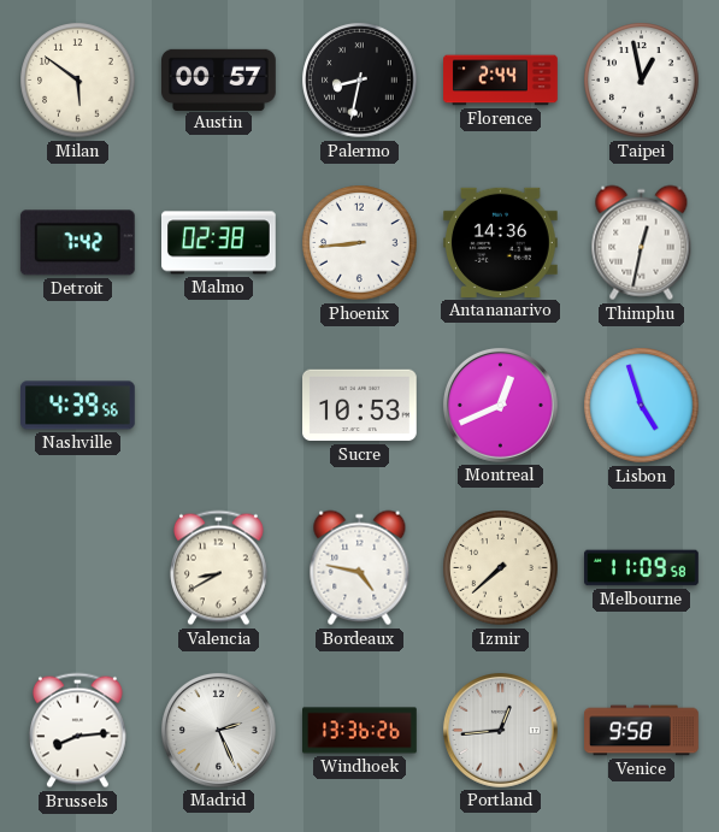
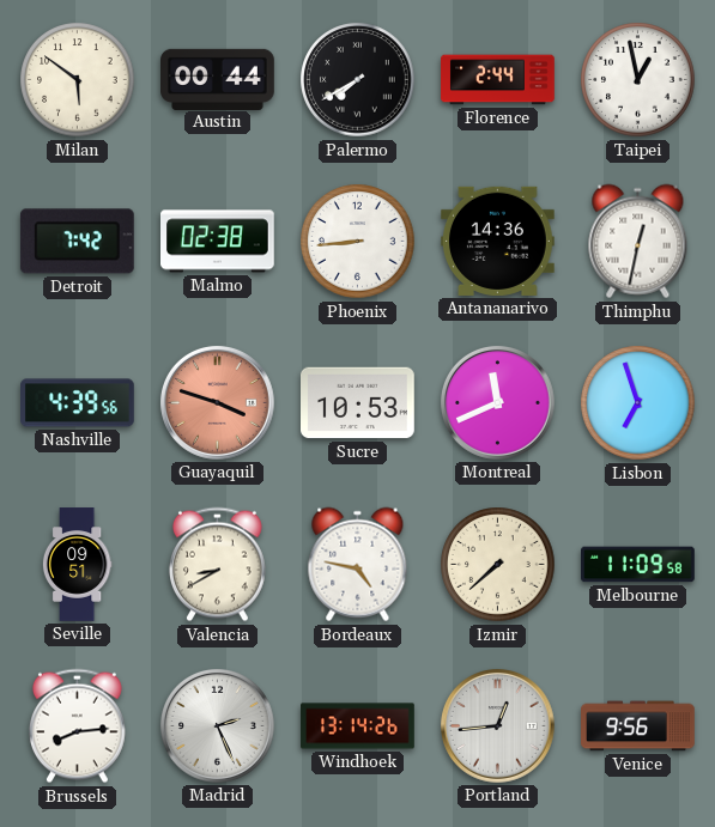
Austin: 00:57 -> 00:44
Palermo: 8:32 -> 7:40
Guayaquil: none -> 3:48
Montreal: 12:41 -> 11:41
Lisbon: 4:57 -> 6:57
Seville: none -> 09:51
Windhoek: 13:36 -> 13:14
Venice: 9:58 -> 9:56
